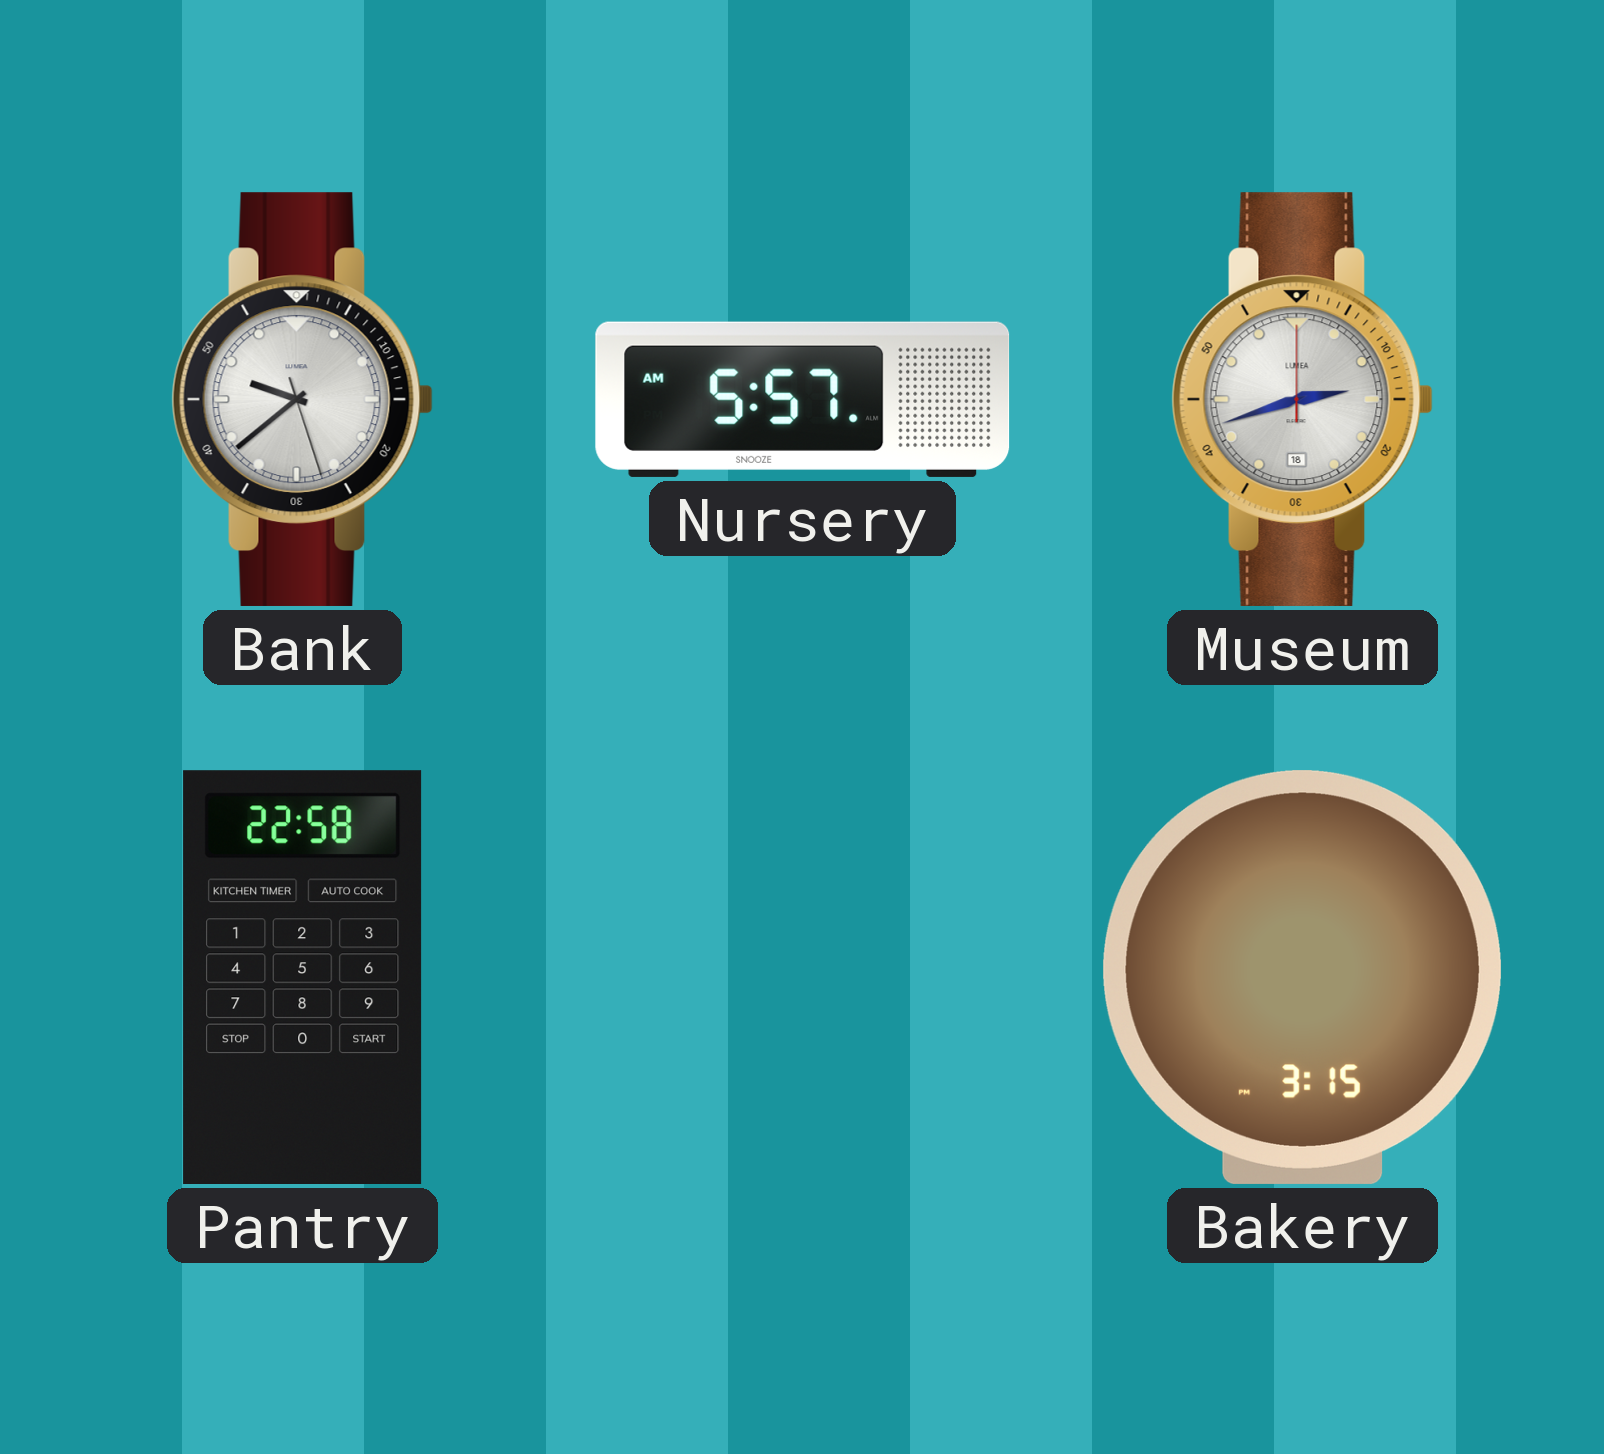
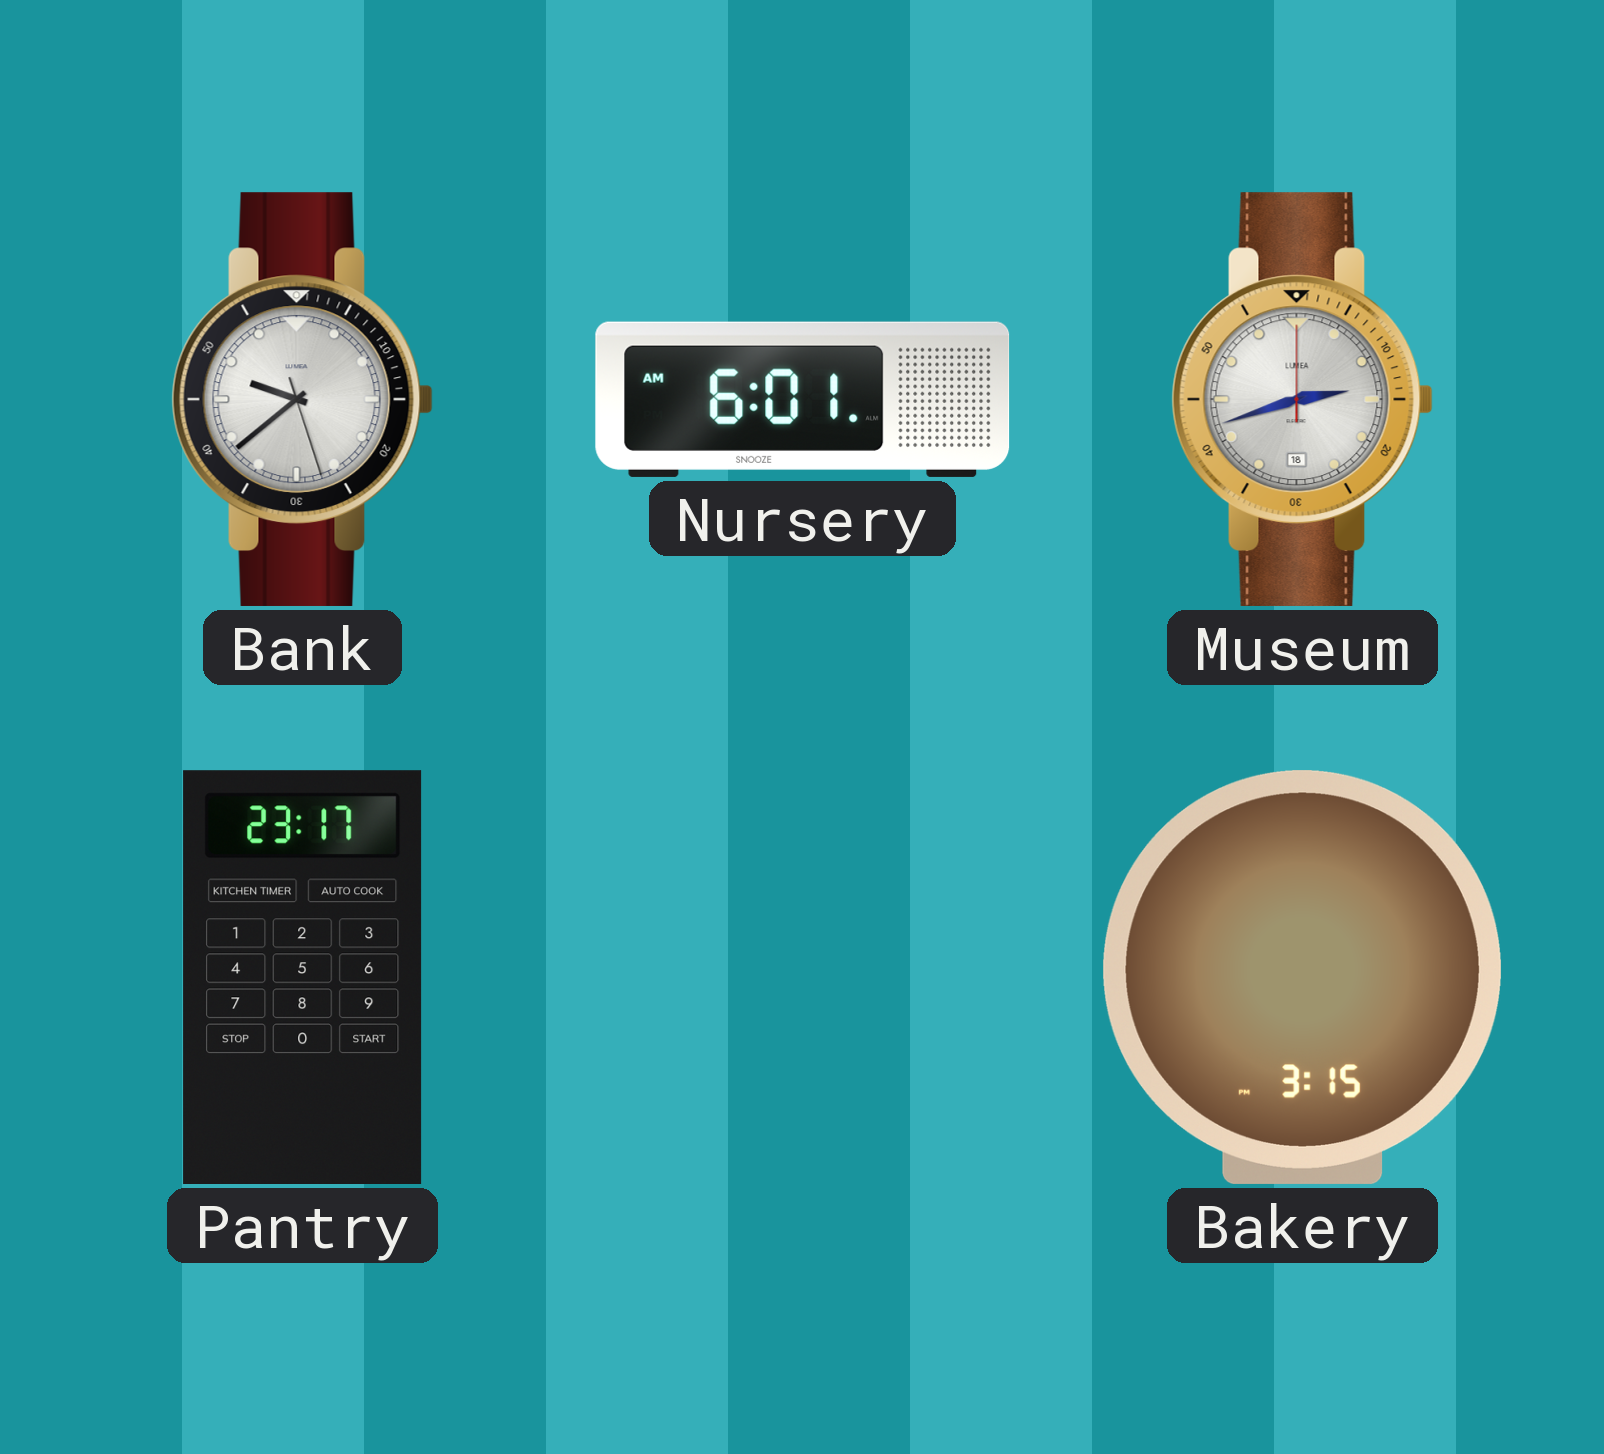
Nursery: 5:57 -> 6:01
Pantry: 22:58 -> 23:17
